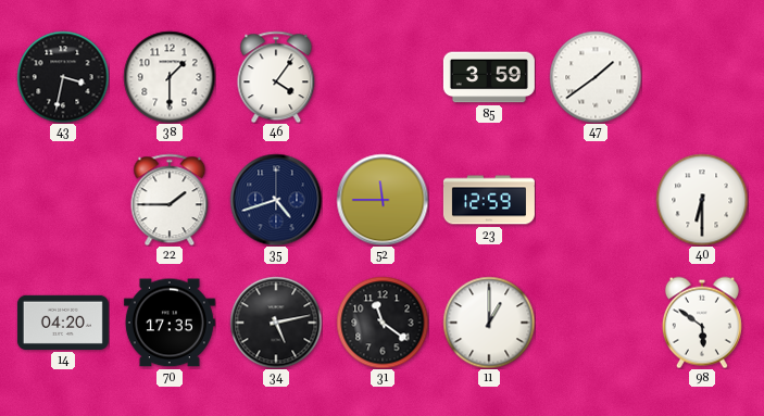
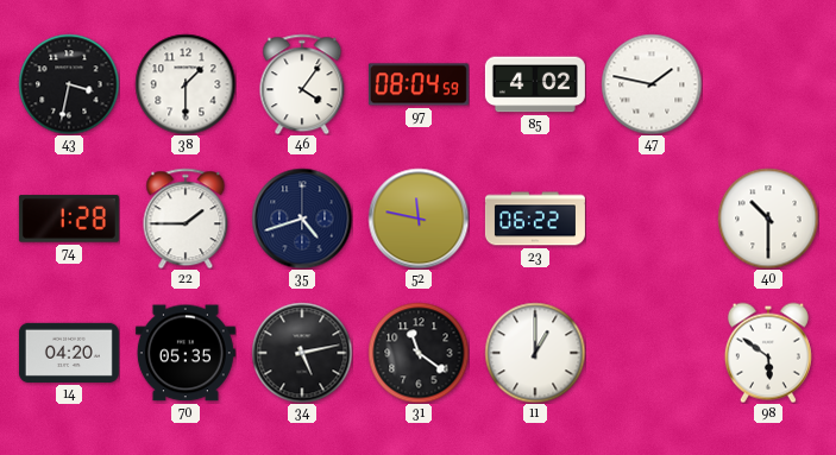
97: none -> 08:04
85: 3:59 -> 4:02
47: 1:39 -> 1:47
74: none -> 1:28
52: 11:45 -> 11:47
23: 12:59 -> 06:22
40: 6:30 -> 10:30
70: 17:35 -> 05:35
